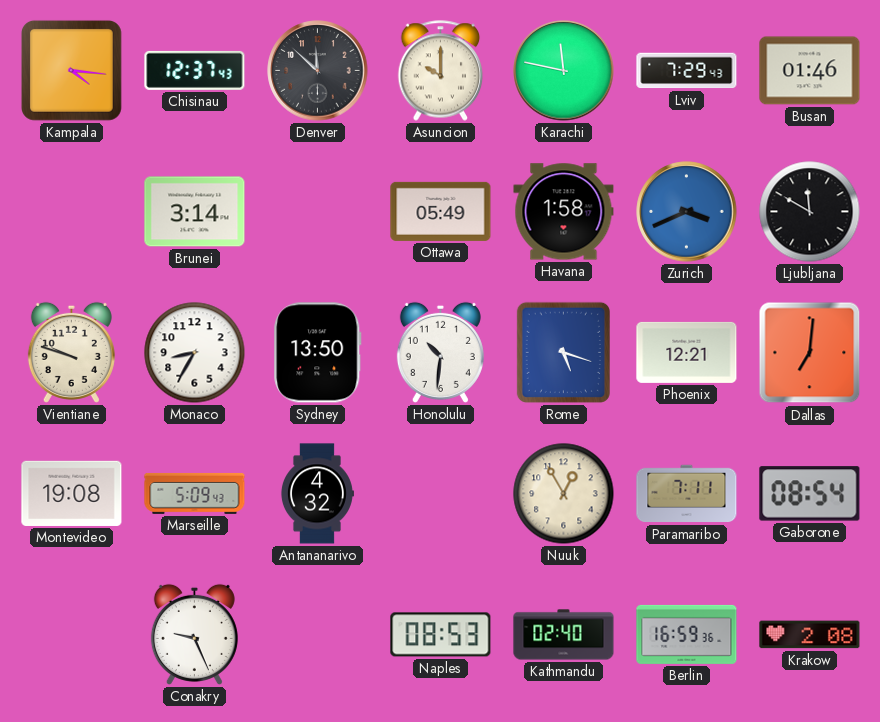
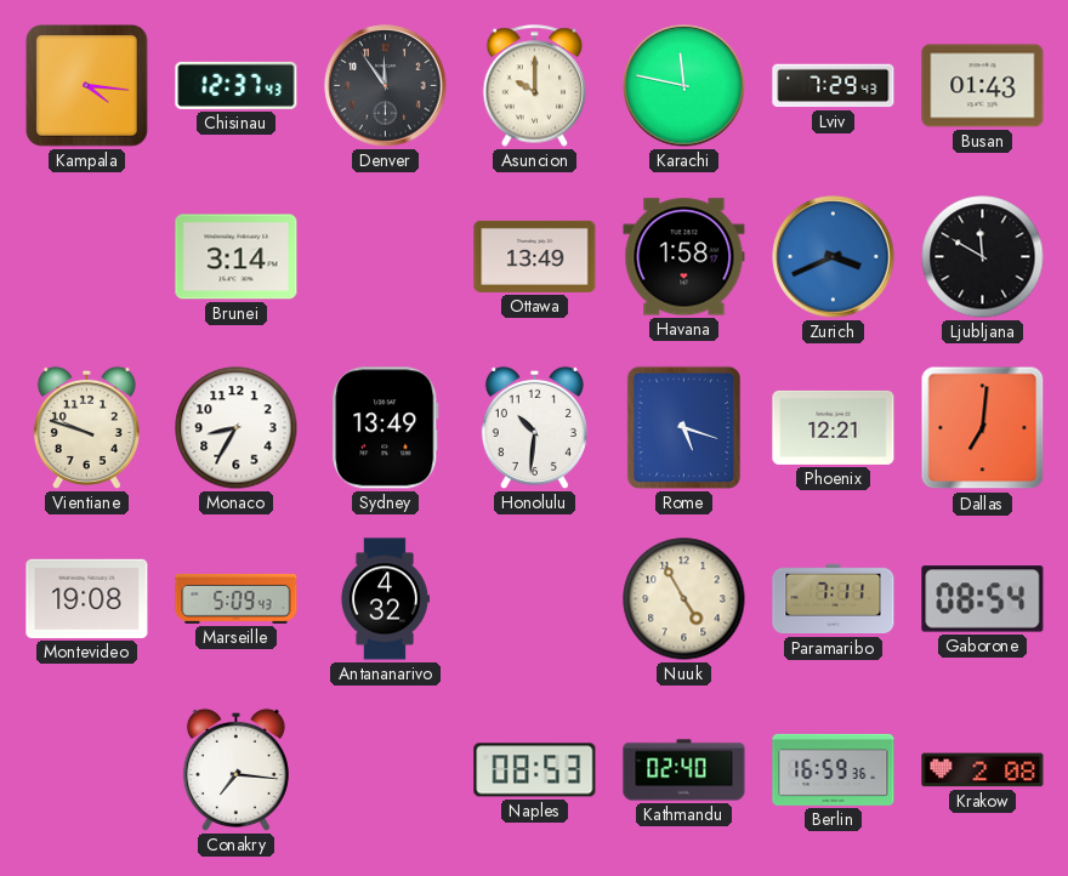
Denver: 11:52 -> 11:54
Busan: 01:46 -> 01:43
Ottawa: 05:49 -> 13:49
Sydney: 13:50 -> 13:49
Nuuk: 12:55 -> 4:55
Conakry: 9:26 -> 7:16
